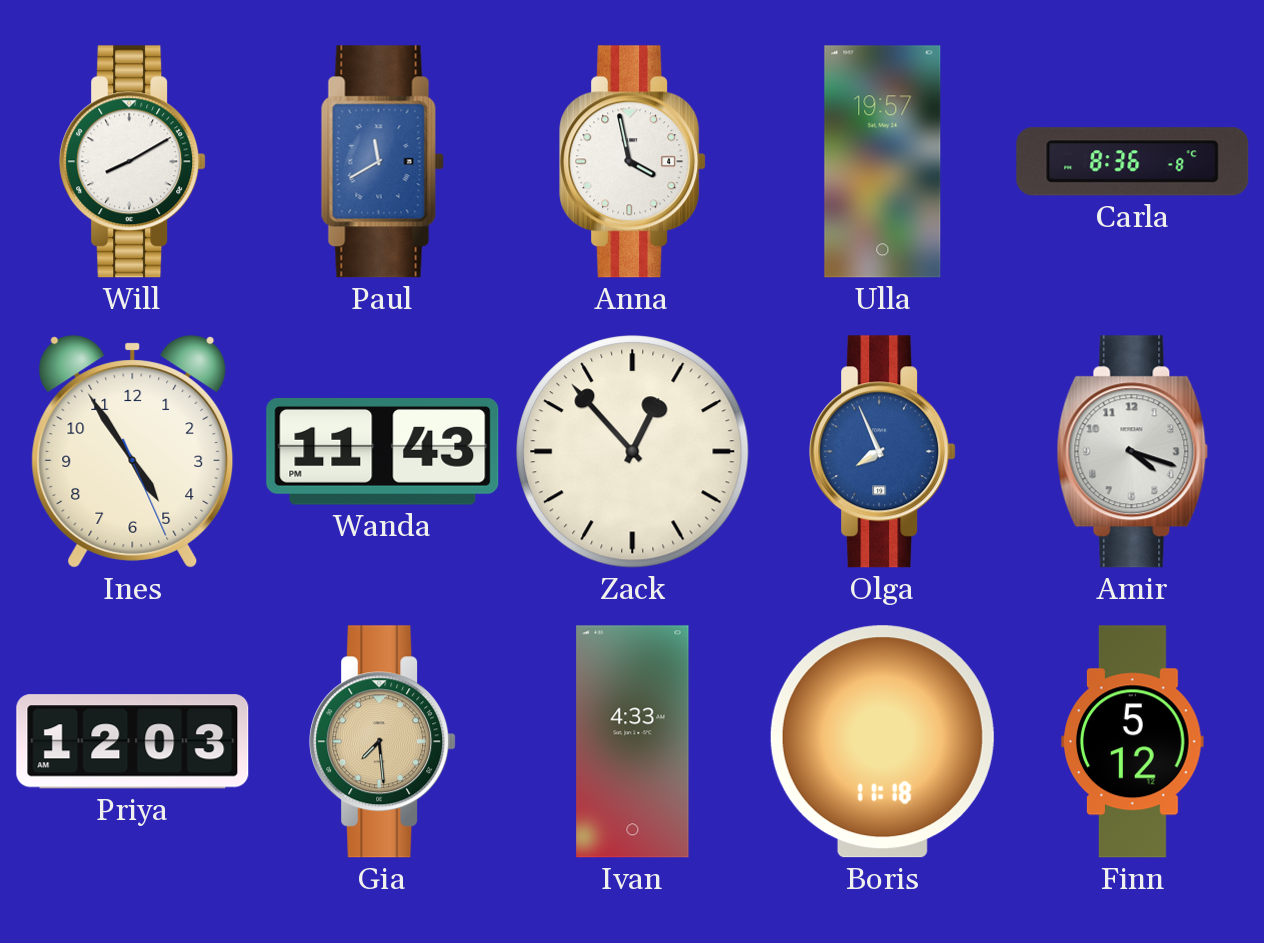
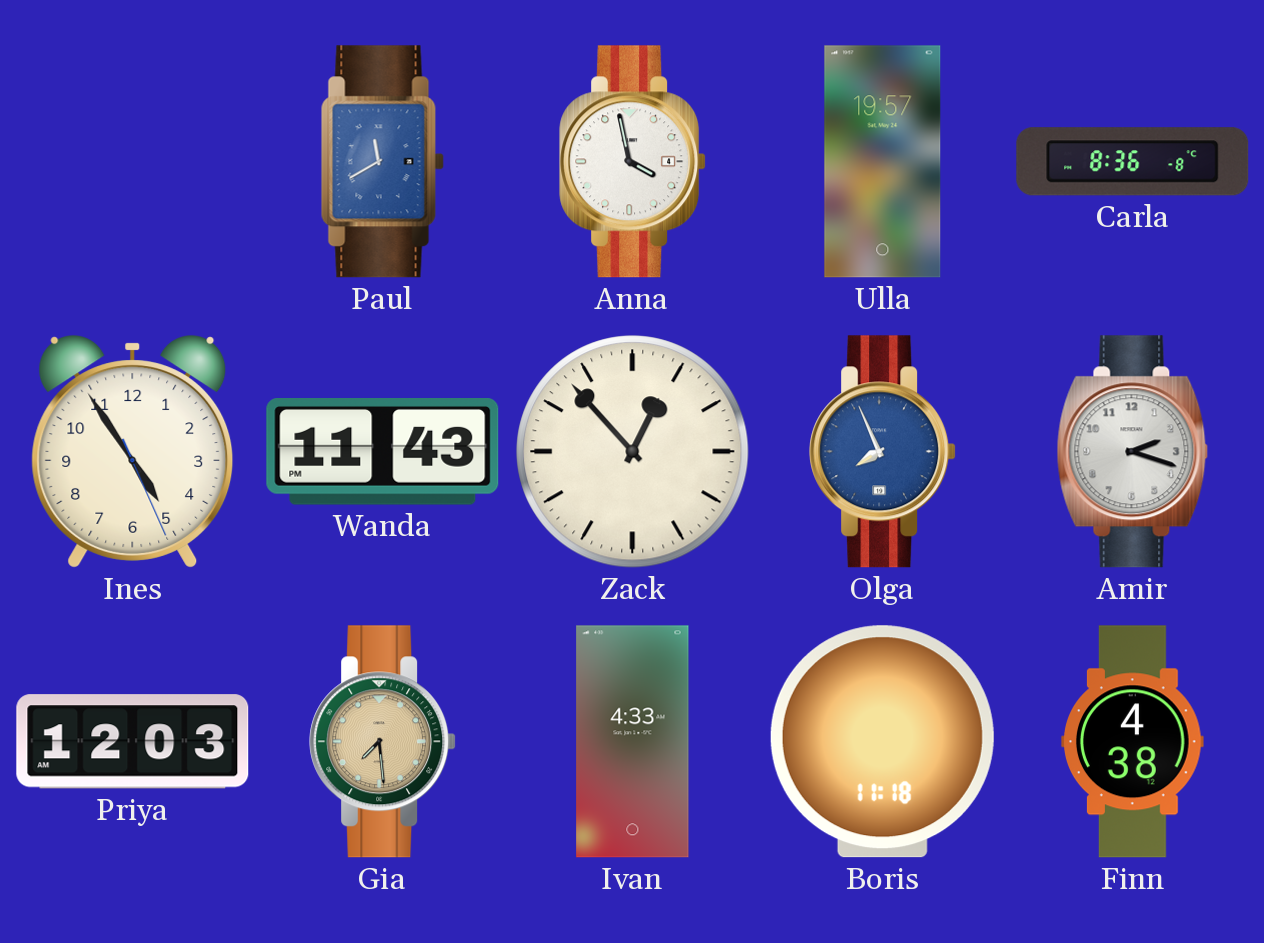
Will: 8:10 -> none
Amir: 4:18 -> 2:18
Finn: 5:12 -> 4:38
